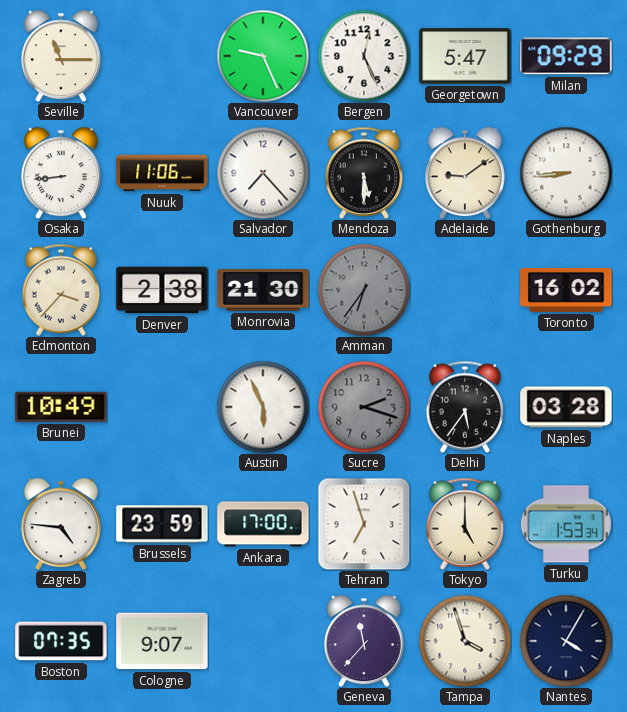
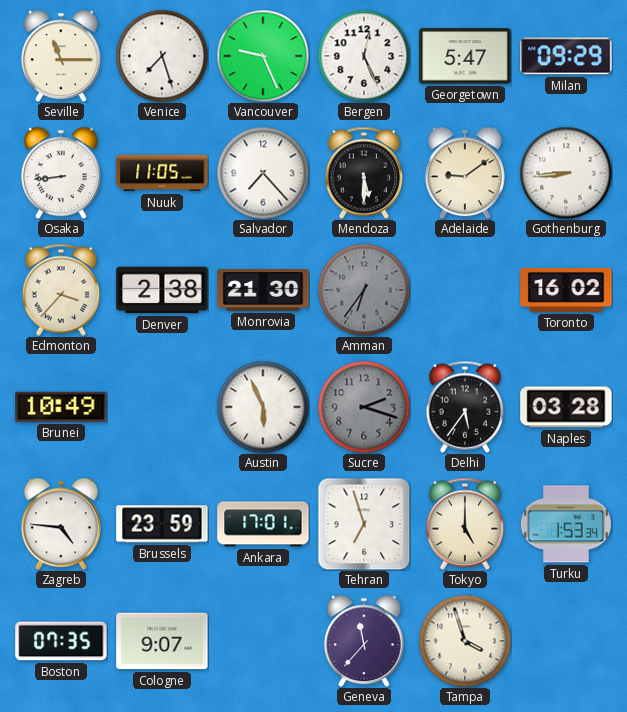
Venice: none -> 7:27
Nuuk: 11:06 -> 11:05
Ankara: 17:00 -> 17:01
Nantes: 4:05 -> none
